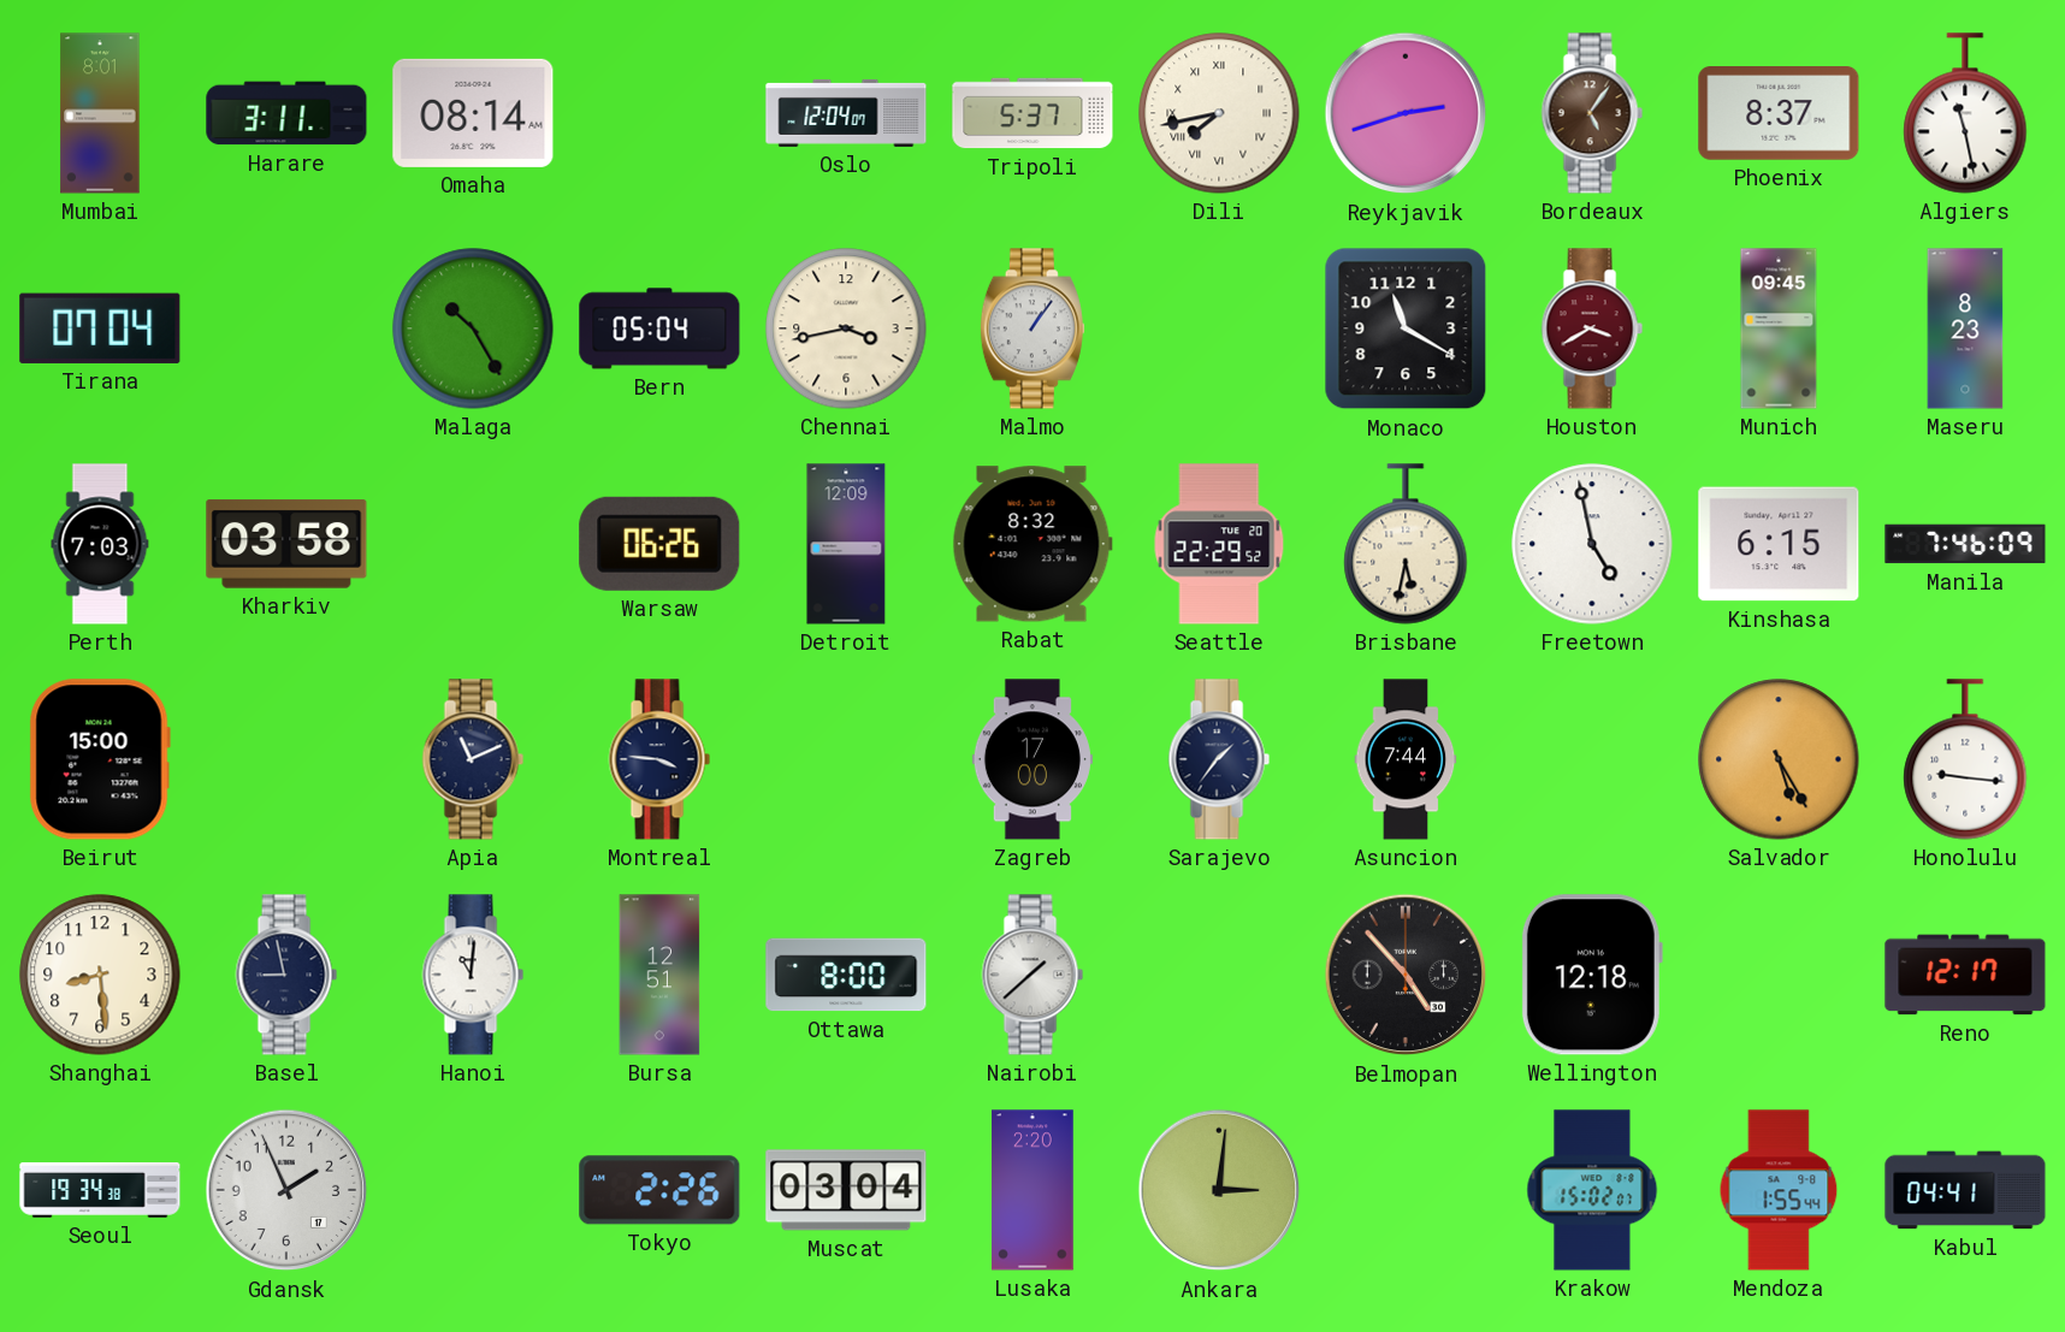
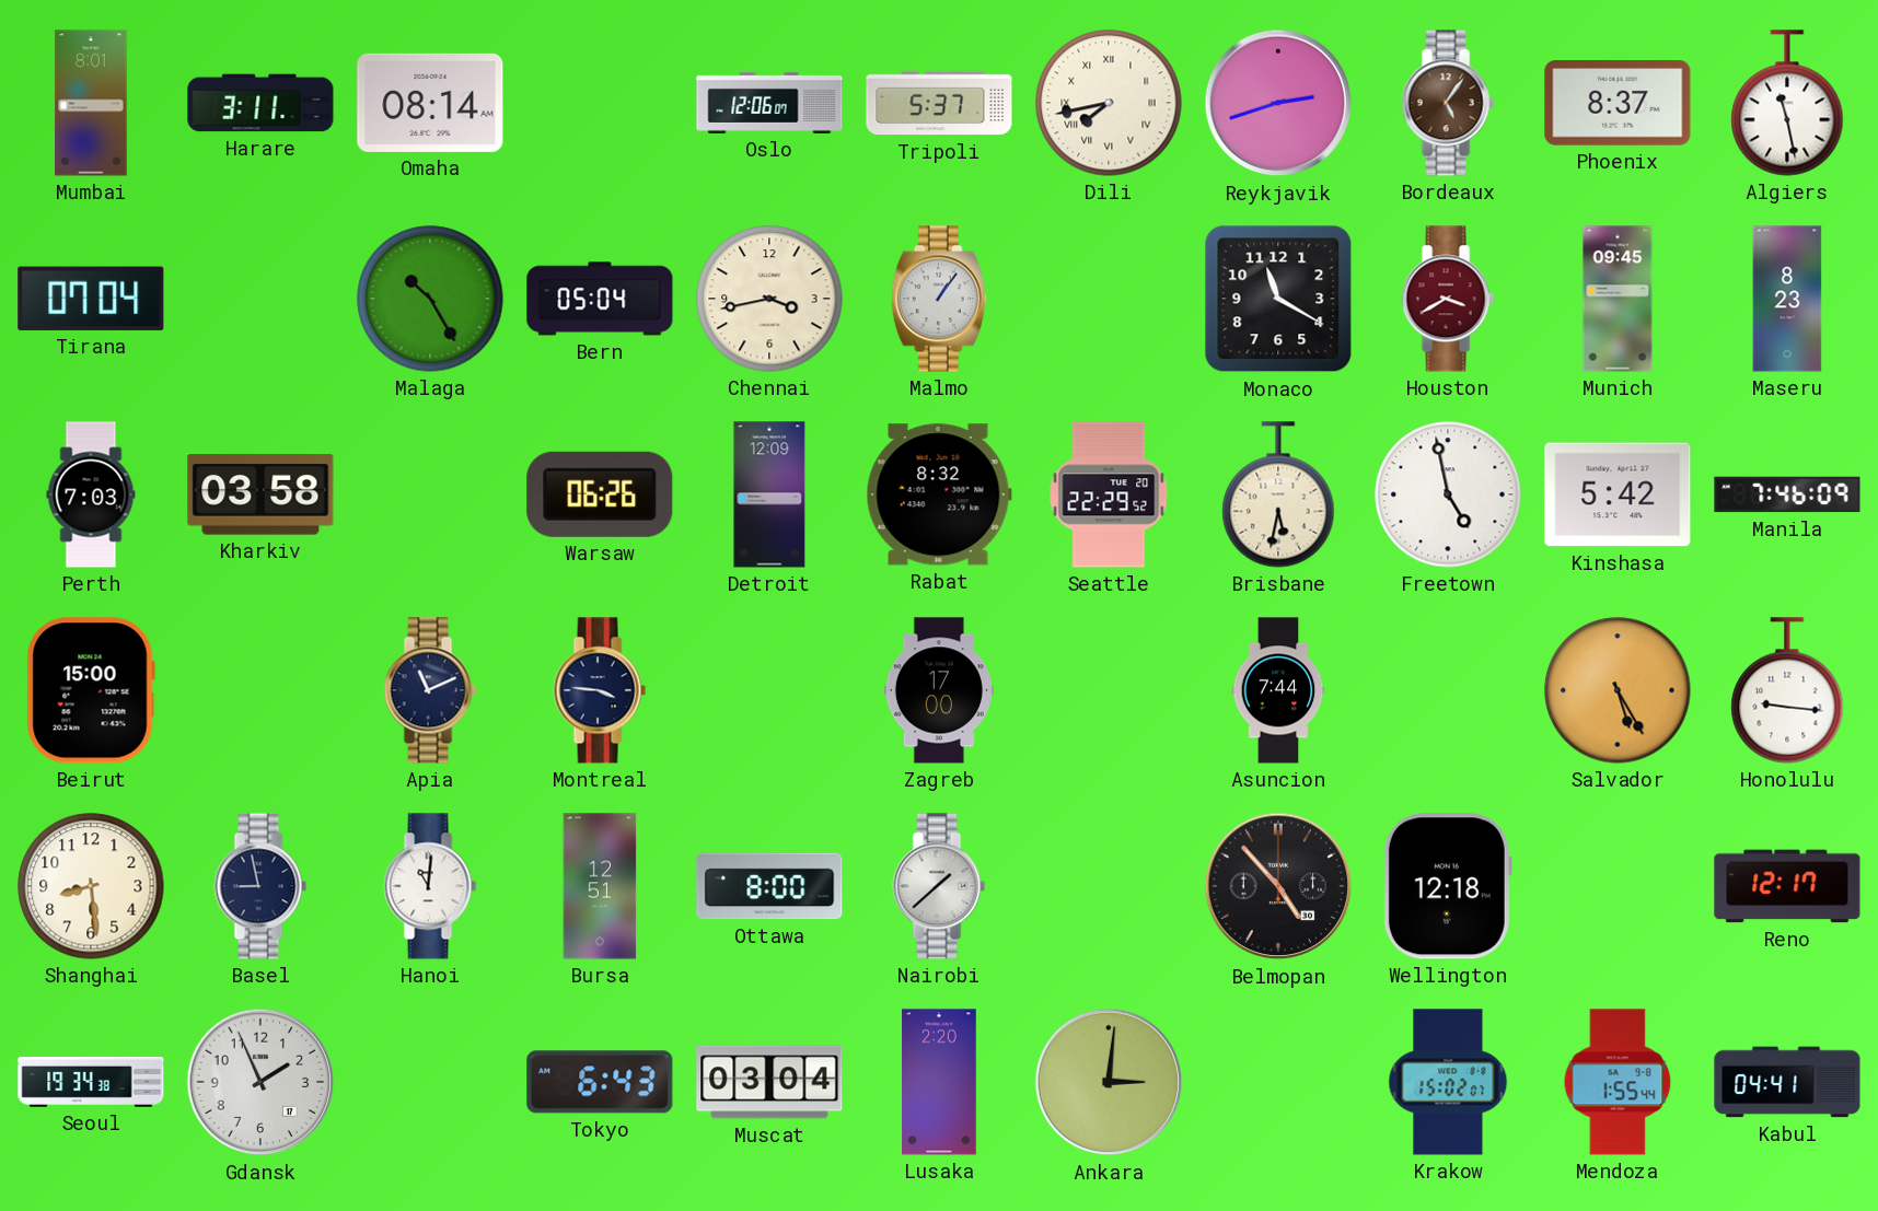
Oslo: 12:04 -> 12:06
Kinshasa: 6:15 -> 5:42
Sarajevo: 1:36 -> none
Tokyo: 2:26 -> 6:43
